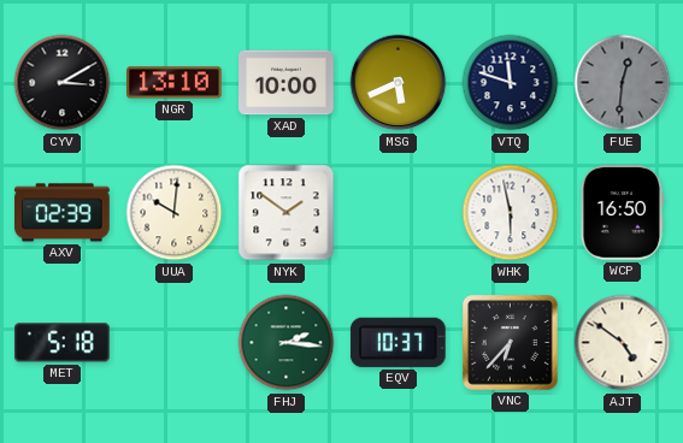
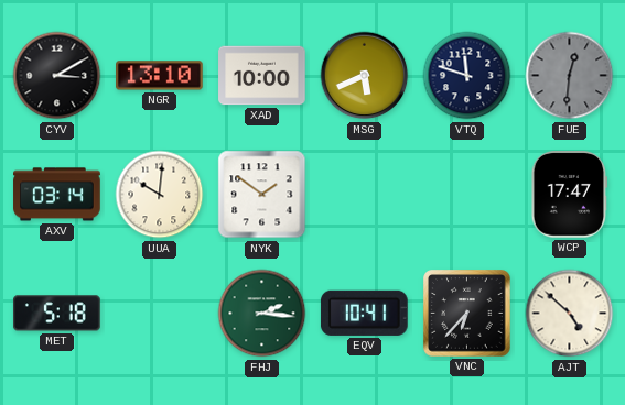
AXV: 02:39 -> 03:14
WHK: 5:58 -> none
WCP: 16:50 -> 17:47
EQV: 10:37 -> 10:41
AJT: 4:51 -> 4:52
